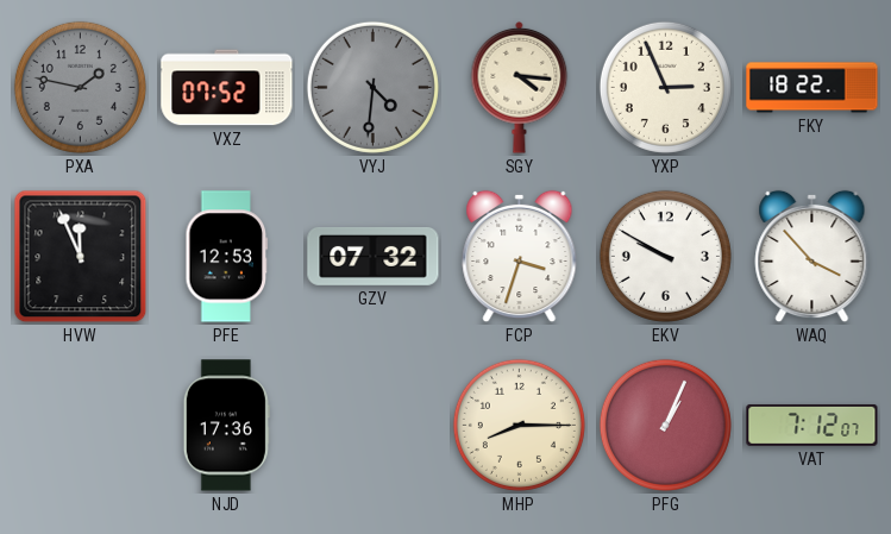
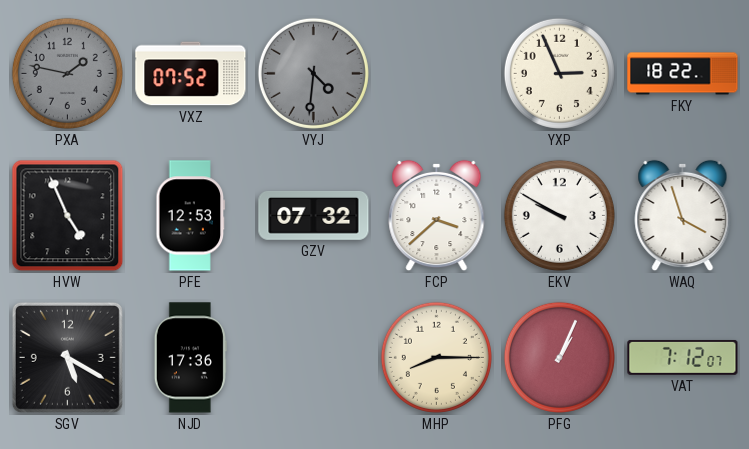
SGY: 4:16 -> none
HVW: 11:56 -> 4:56
FCP: 3:33 -> 3:38
WAQ: 3:53 -> 3:57
SGV: none -> 5:20
